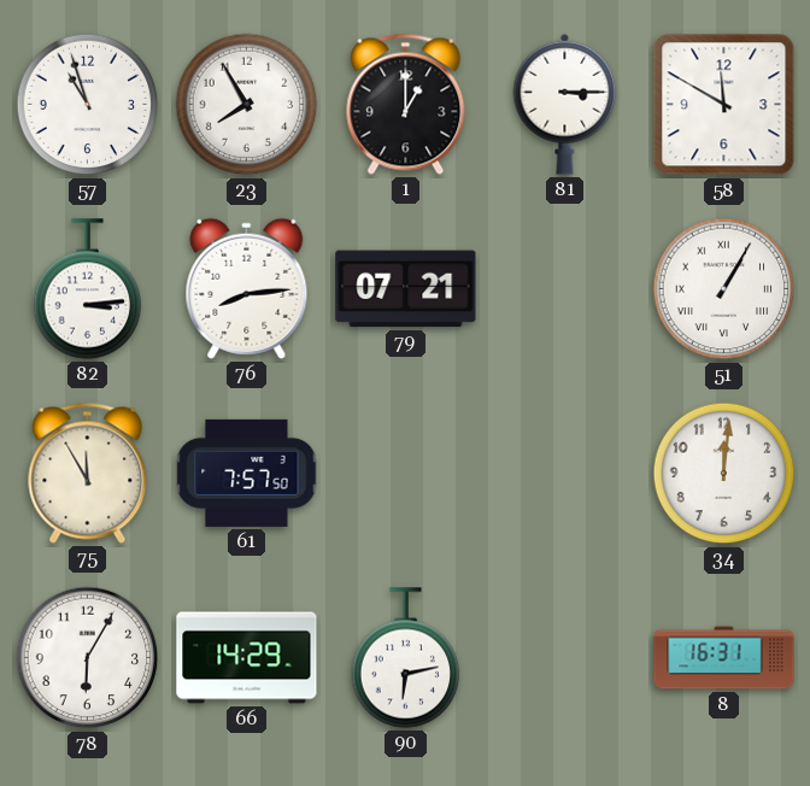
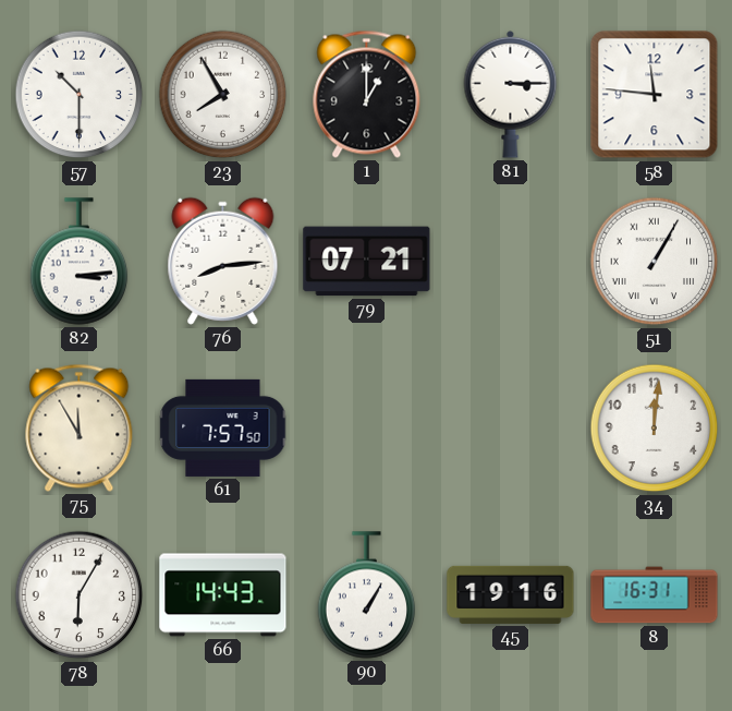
57: 10:57 -> 10:30
58: 11:50 -> 11:46
66: 14:29 -> 14:43
90: 6:13 -> 1:05
45: none -> 19:16
